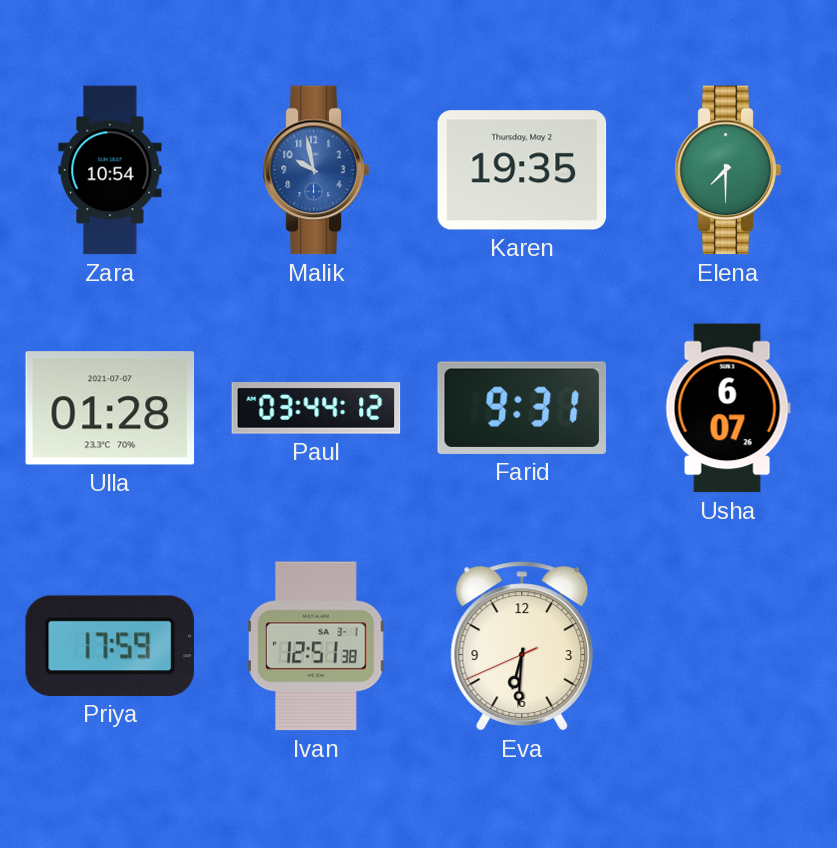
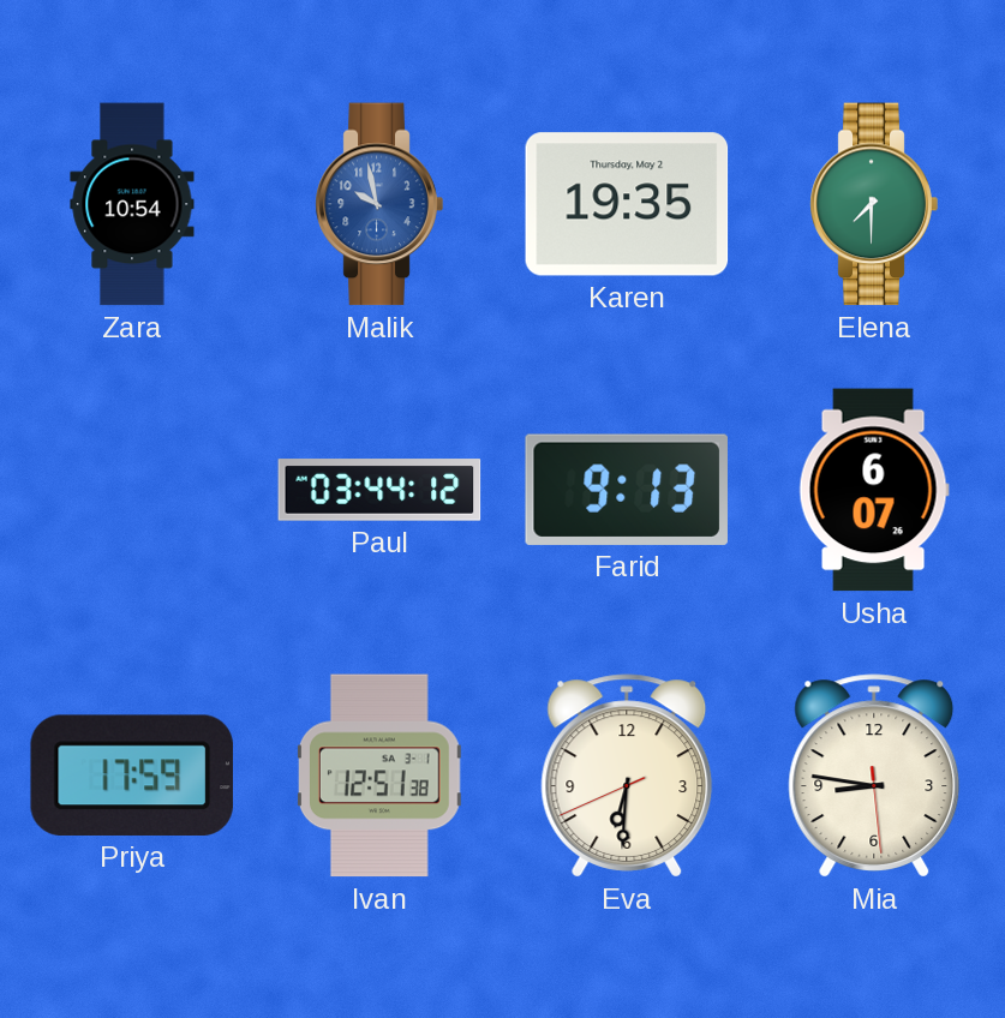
Ulla: 01:28 -> none
Farid: 9:31 -> 9:13
Mia: none -> 8:46
